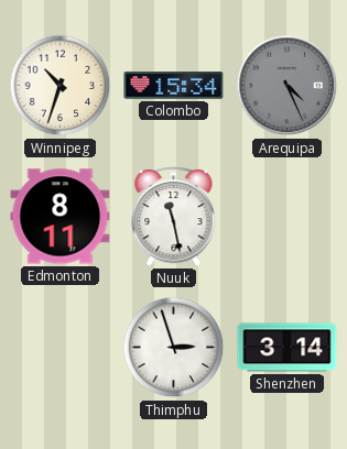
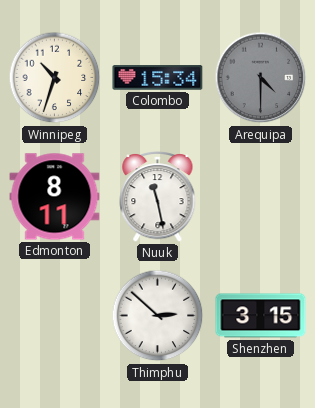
Arequipa: 4:26 -> 4:30
Thimphu: 2:57 -> 2:52
Shenzhen: 3:14 -> 3:15
